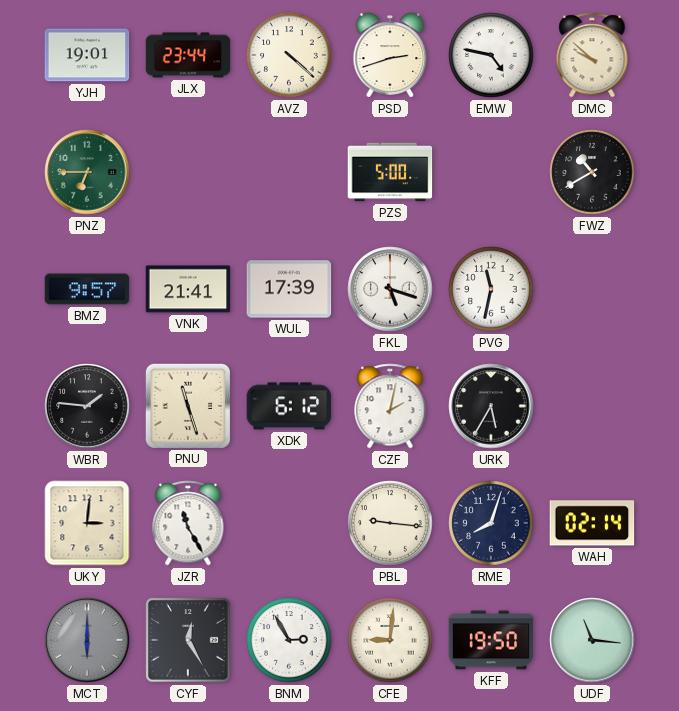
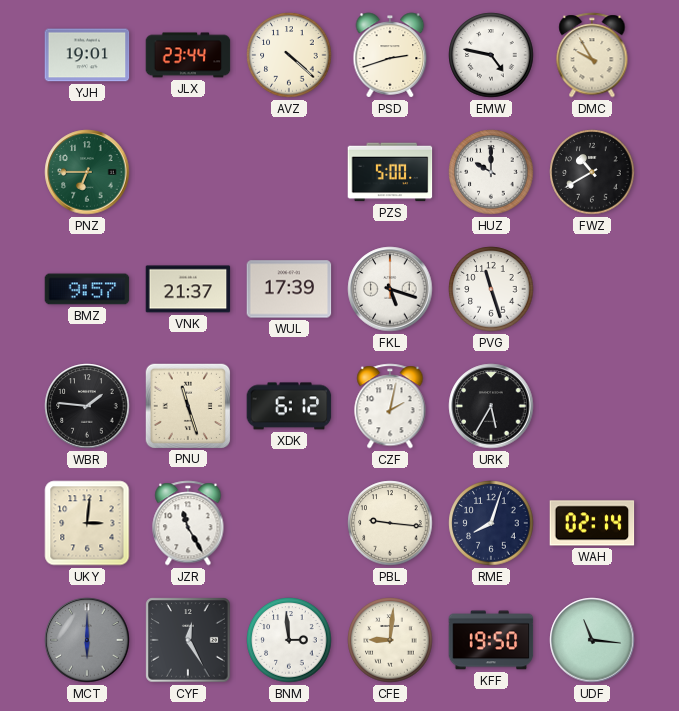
DMC: 9:52 -> 9:55
HUZ: none -> 10:00
VNK: 21:41 -> 21:37
PVG: 11:32 -> 11:27
BNM: 2:55 -> 2:59
